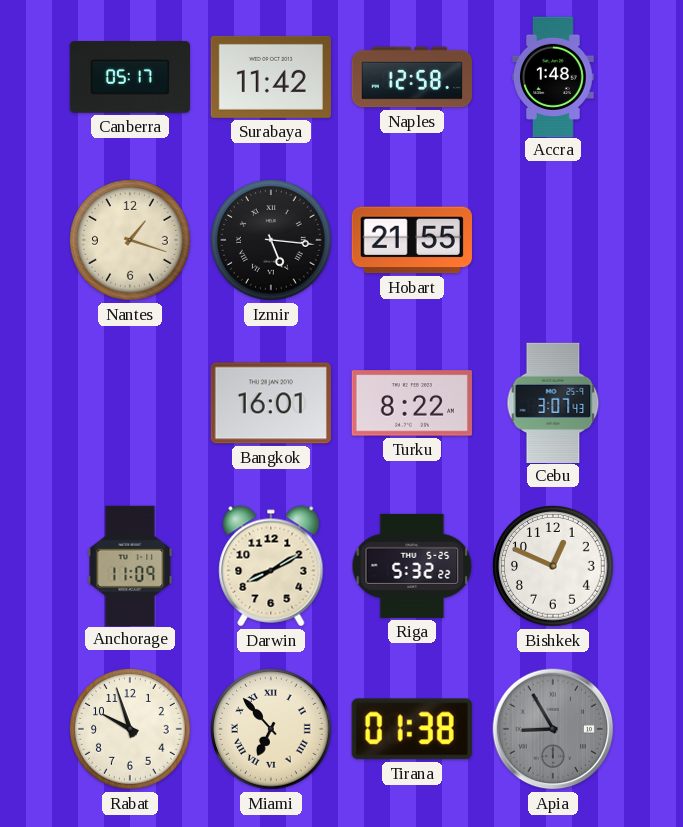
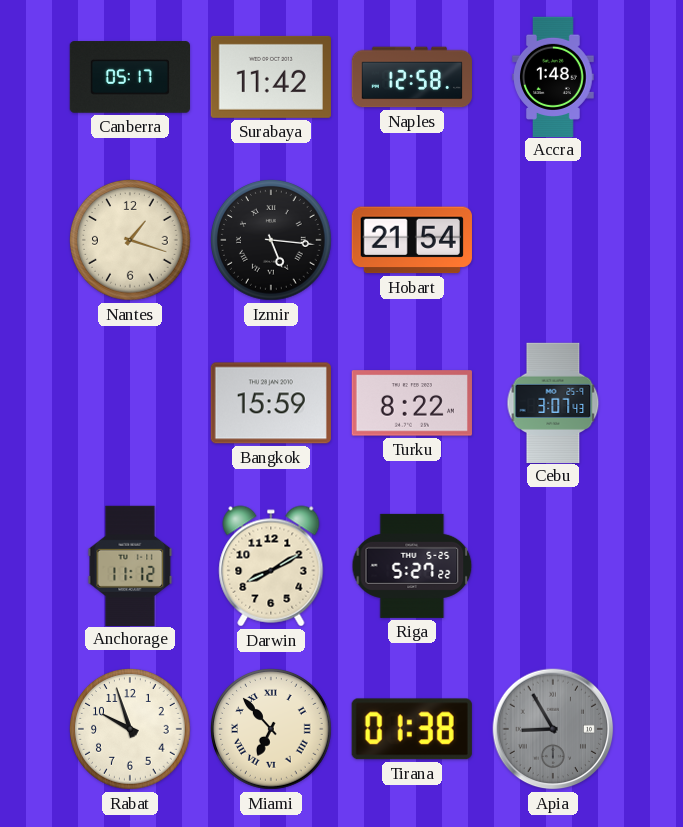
Hobart: 21:55 -> 21:54
Bangkok: 16:01 -> 15:59
Anchorage: 11:09 -> 11:12
Riga: 5:32 -> 5:27
Bishkek: 12:49 -> none
